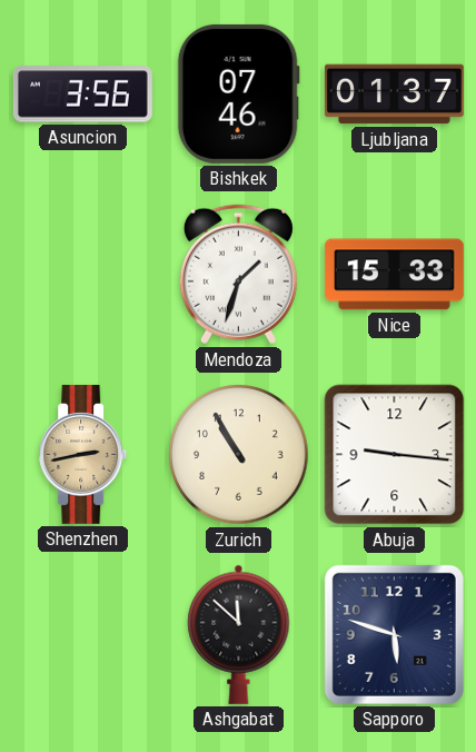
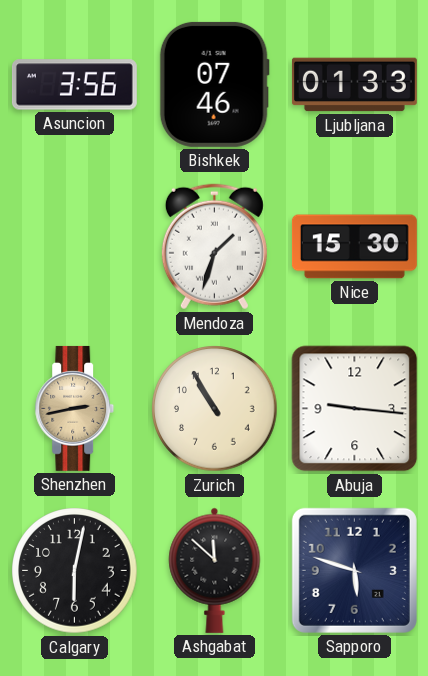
Ljubljana: 01:37 -> 01:33
Nice: 15:33 -> 15:30
Calgary: none -> 6:02
